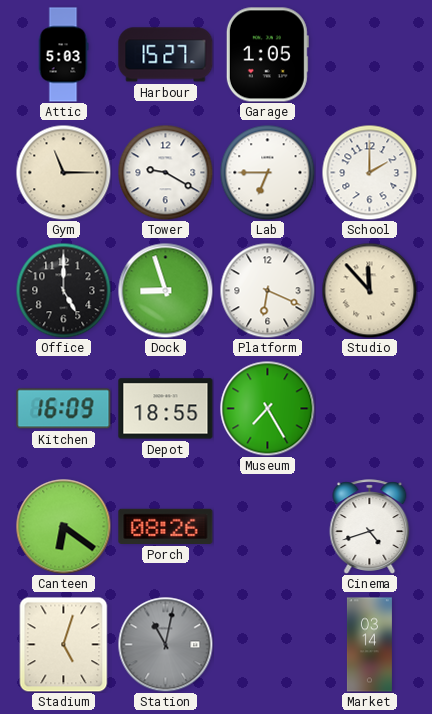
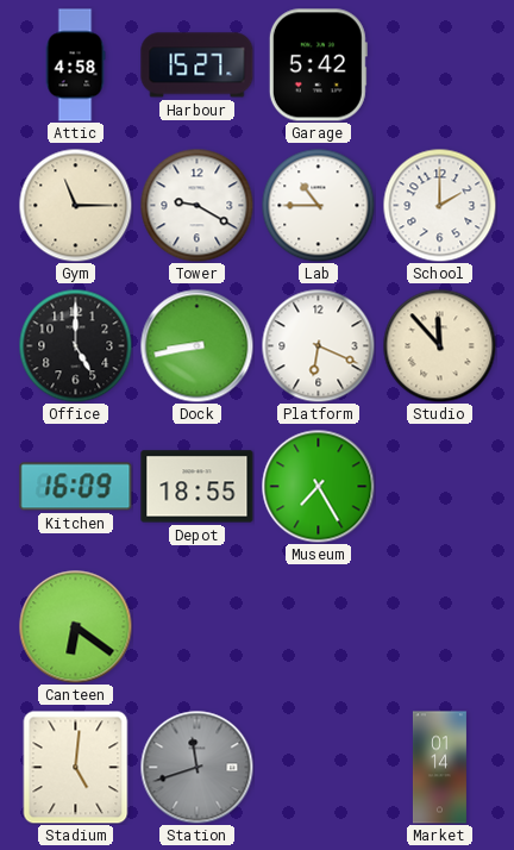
Attic: 5:03 -> 4:58
Garage: 1:05 -> 5:42
Lab: 6:45 -> 10:45
Dock: 8:57 -> 8:43
Porch: 08:26 -> none
Cinema: 4:42 -> none
Stadium: 5:03 -> 5:01
Station: 11:02 -> 11:42
Market: 03:14 -> 01:14
